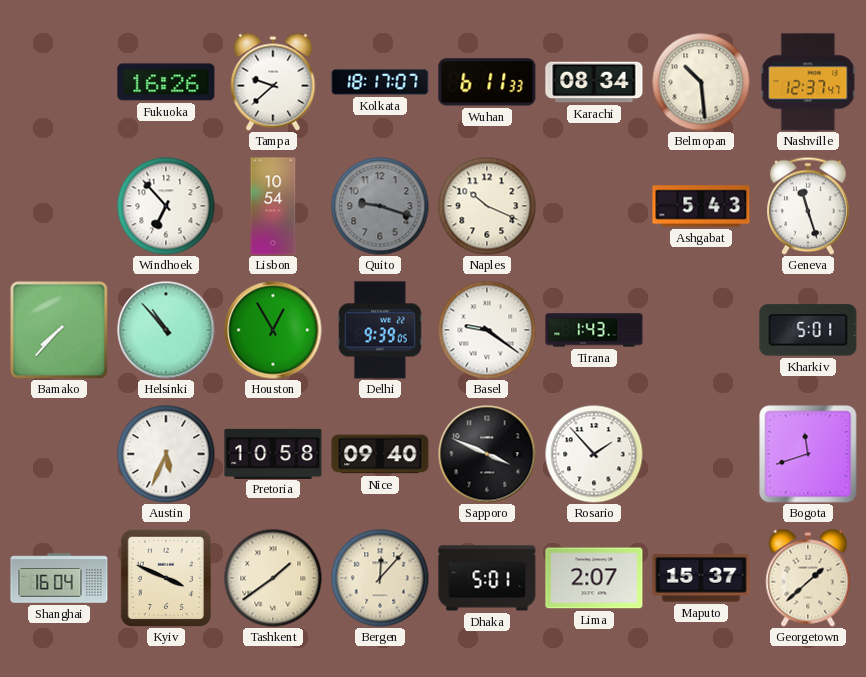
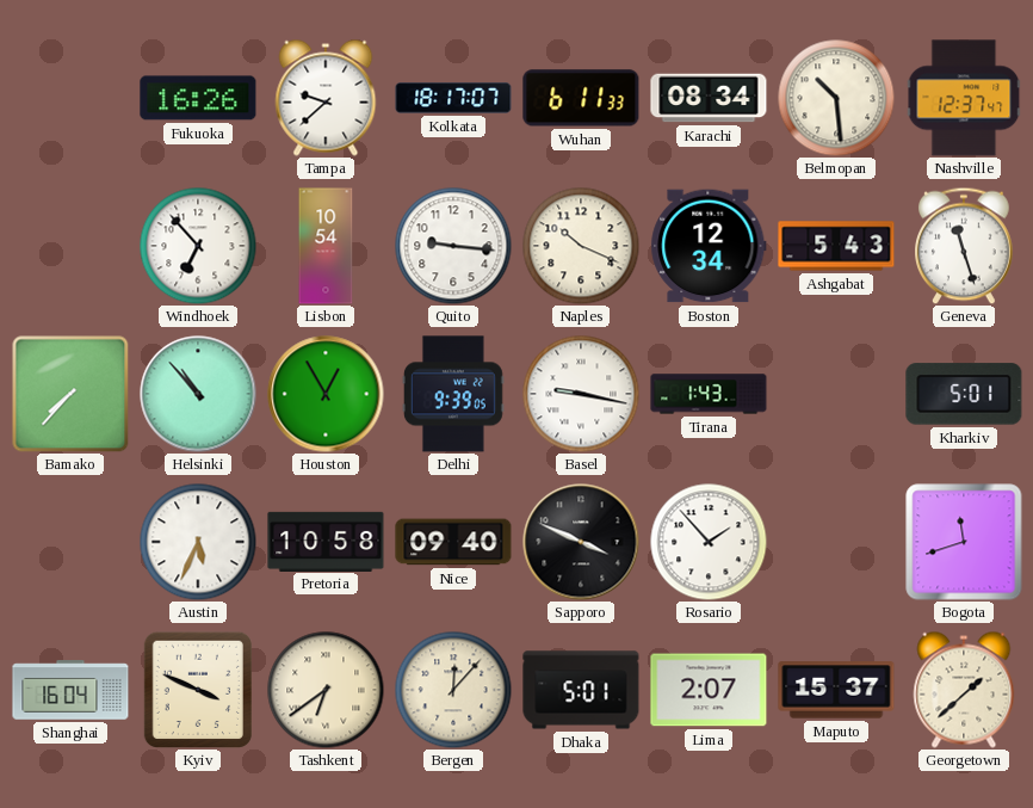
Quito: 9:18 -> 9:16
Quito dial: grey -> white
Boston: none -> 12:34
Basel: 9:21 -> 9:17
Tashkent: 1:39 -> 6:39
